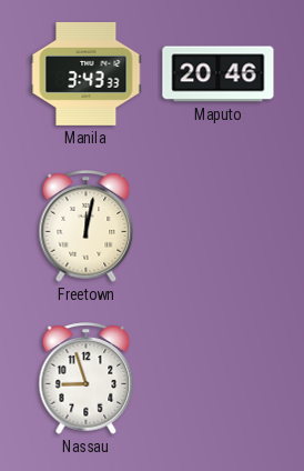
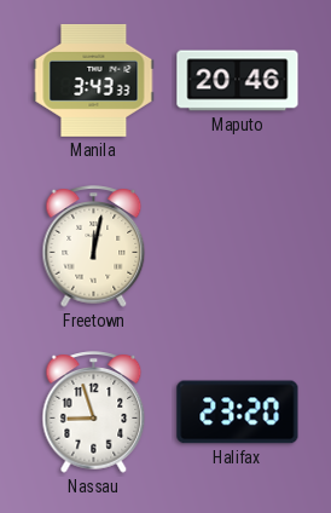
Halifax: none -> 23:20
